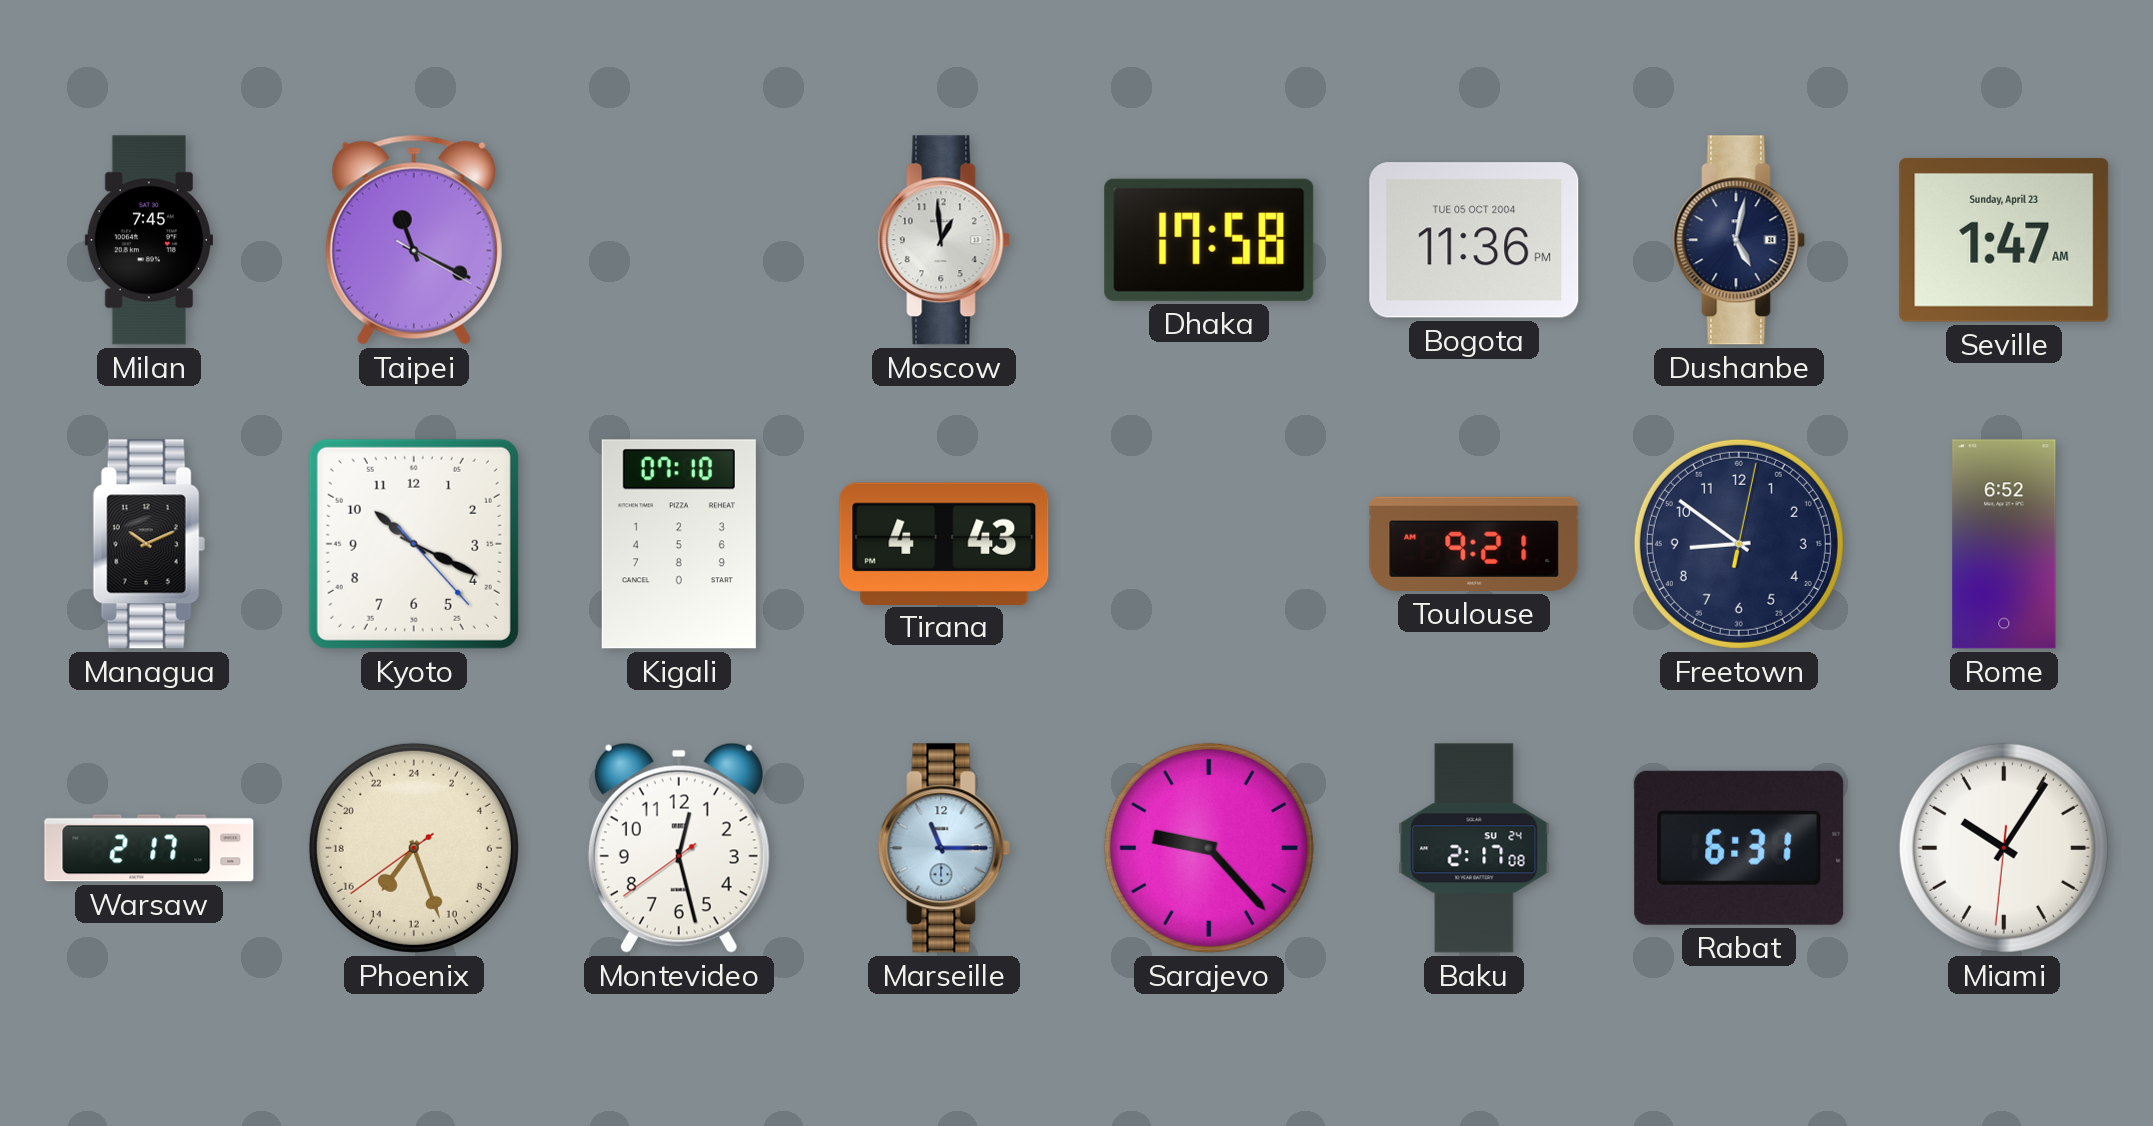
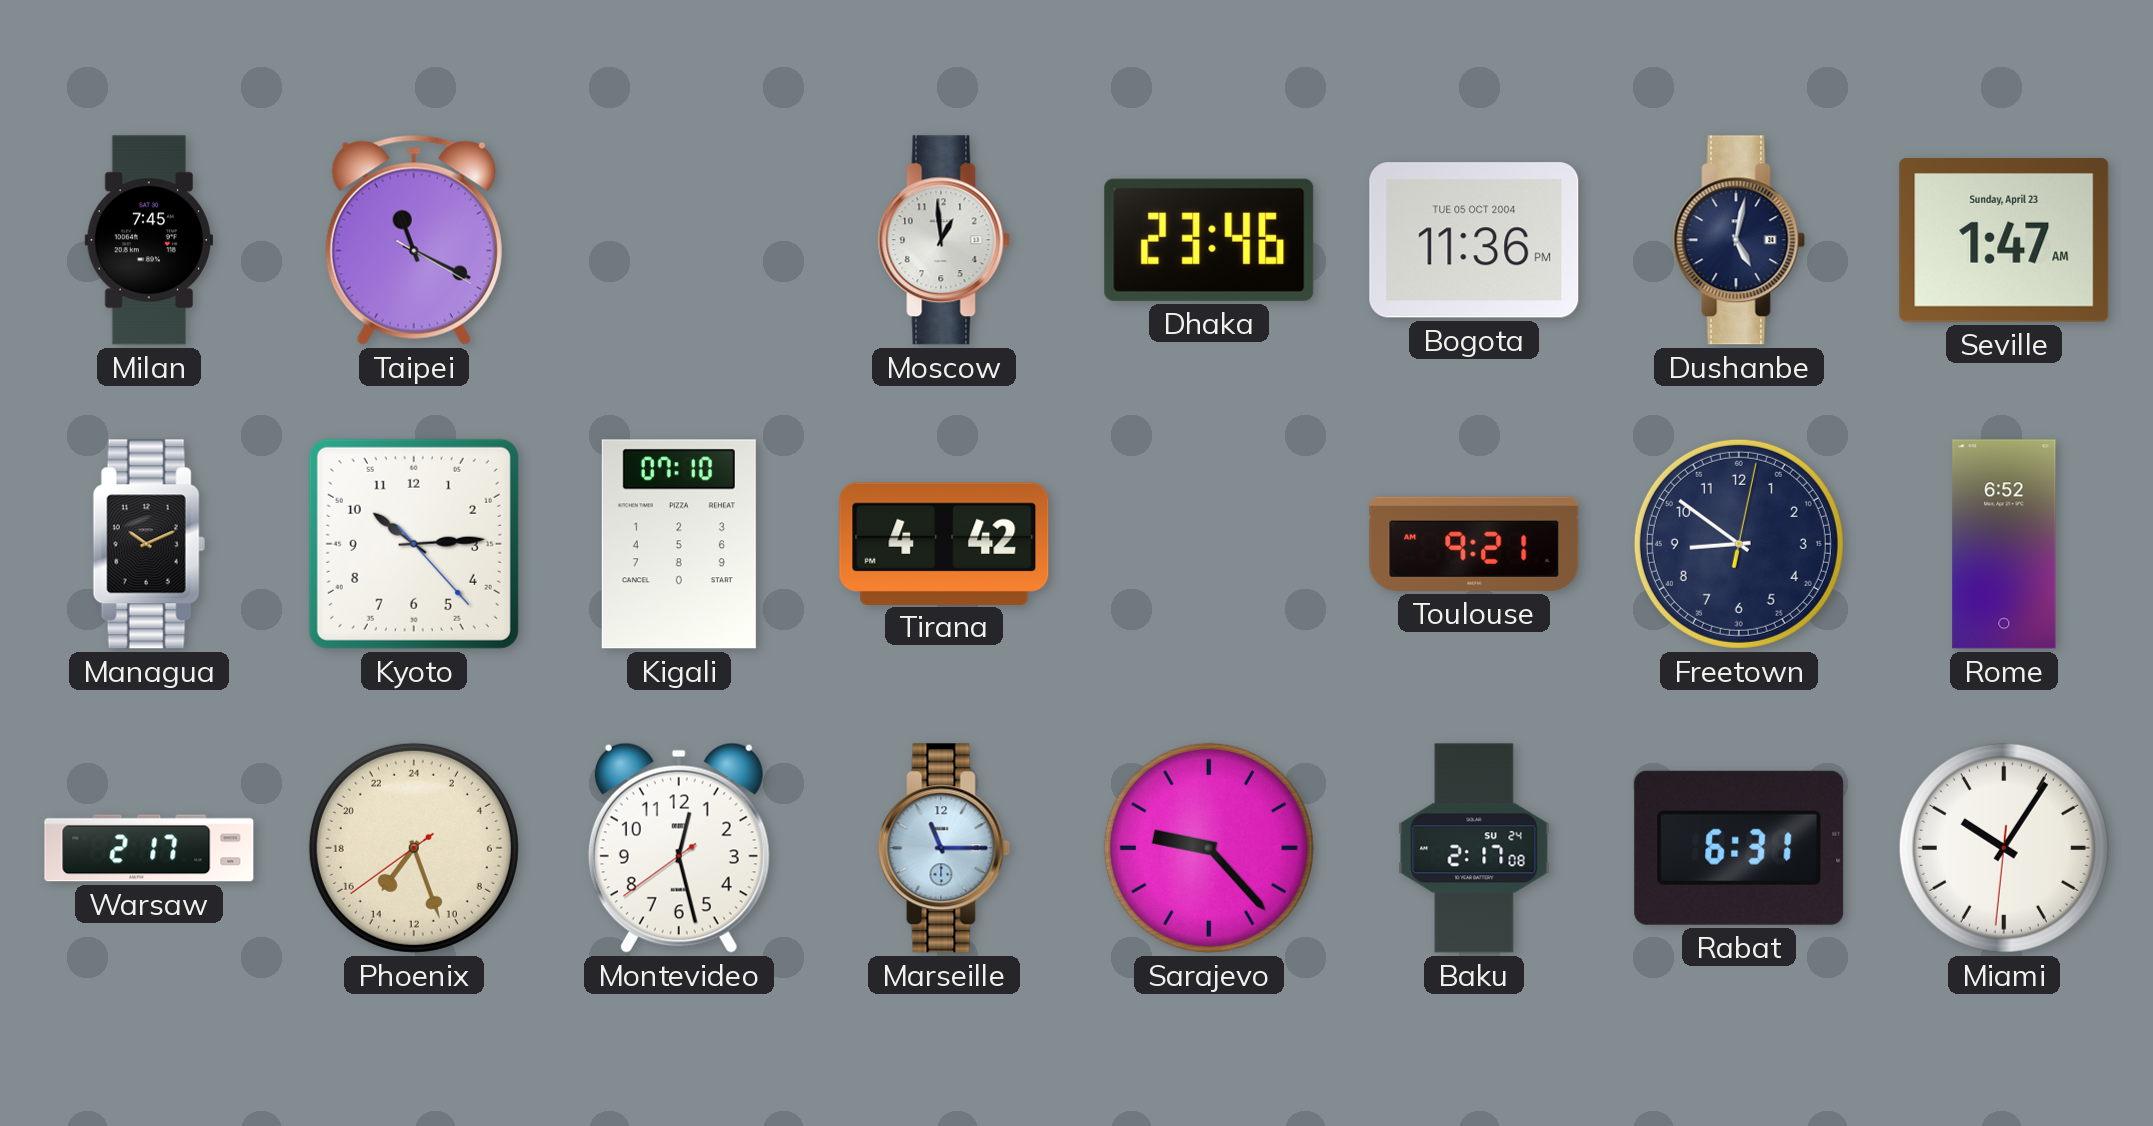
Dhaka: 17:58 -> 23:46
Kyoto: 10:19 -> 10:14
Tirana: 4:43 -> 4:42
